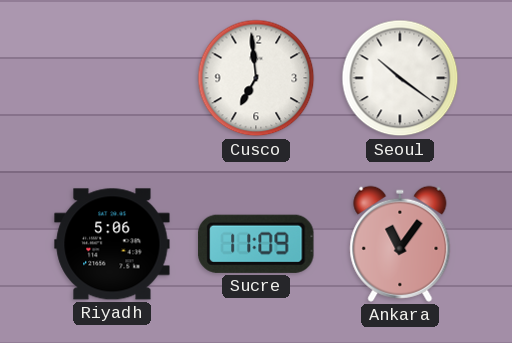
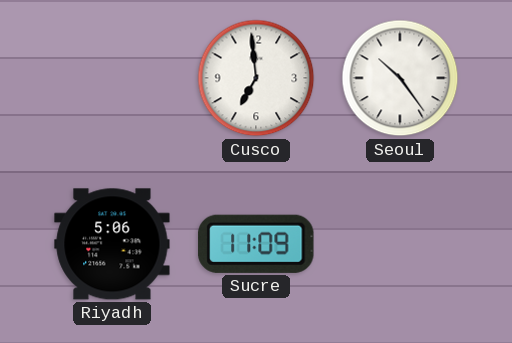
Seoul: 10:21 -> 10:24
Ankara: 11:06 -> none
